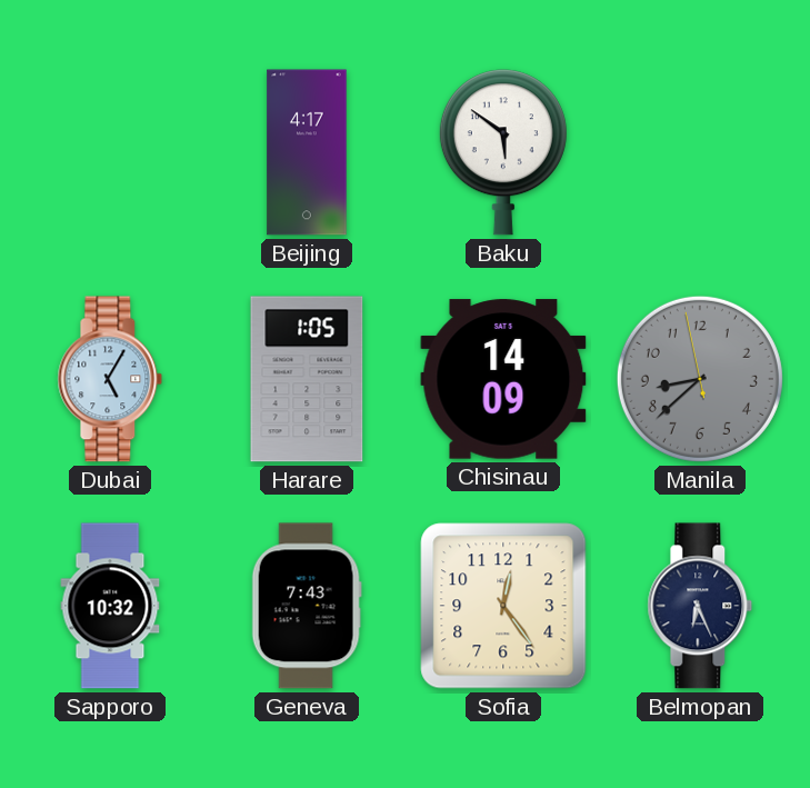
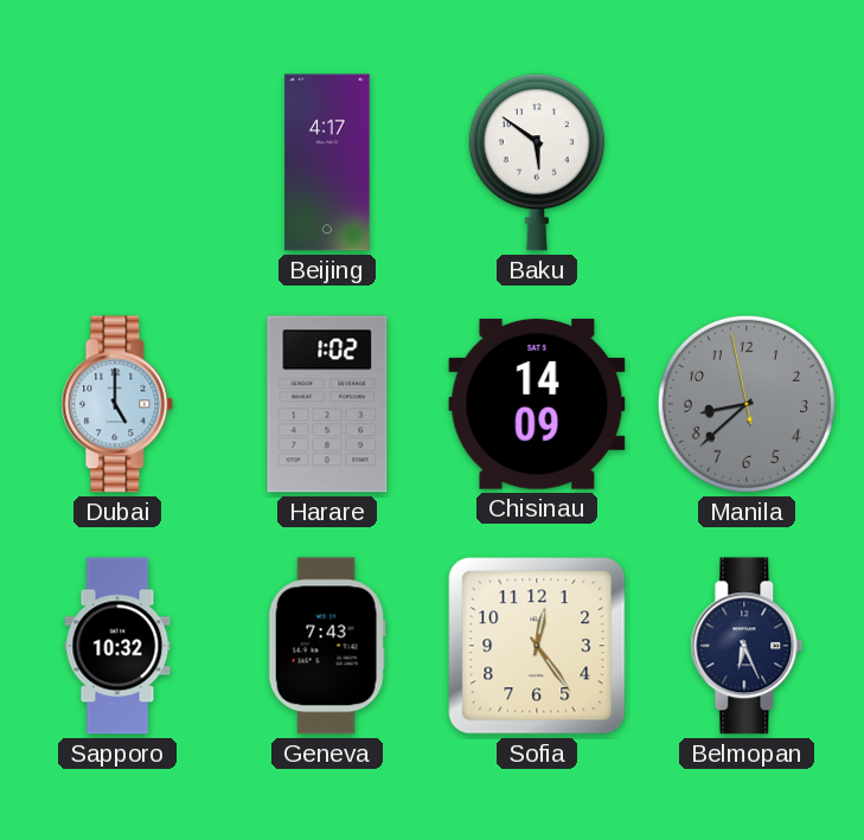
Dubai: 5:05 -> 5:00
Harare: 1:05 -> 1:02
